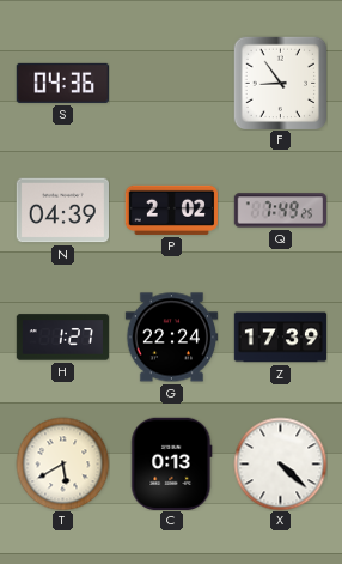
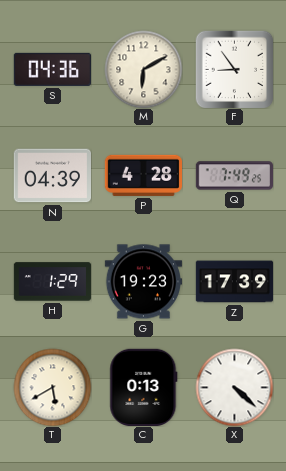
M: none -> 6:10
P: 2:02 -> 4:28
H: 1:27 -> 1:29
G: 22:24 -> 19:23
